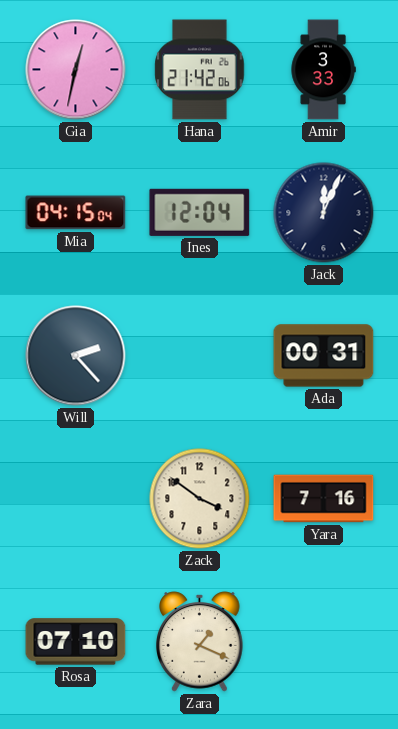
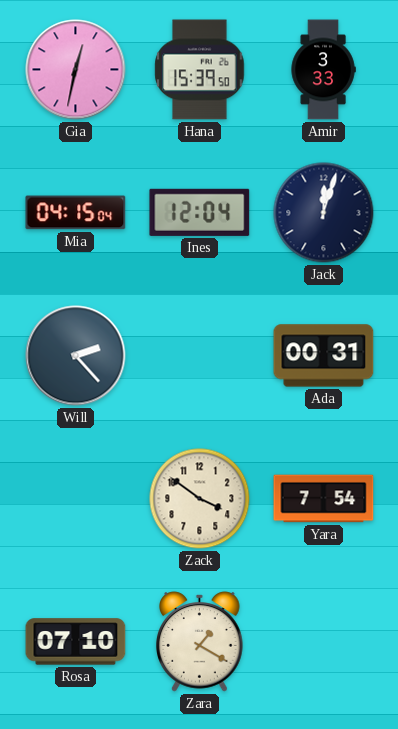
Hana: 21:42 -> 15:39
Jack: 12:04 -> 12:03
Yara: 7:16 -> 7:54
Zara: 1:19 -> 1:20
